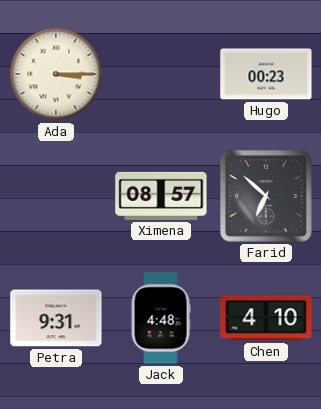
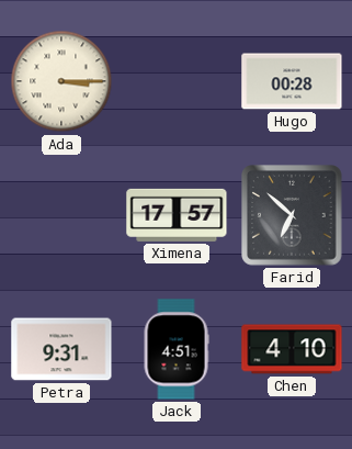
Hugo: 00:23 -> 00:28
Ximena: 08:57 -> 17:57
Jack: 4:48 -> 4:51
